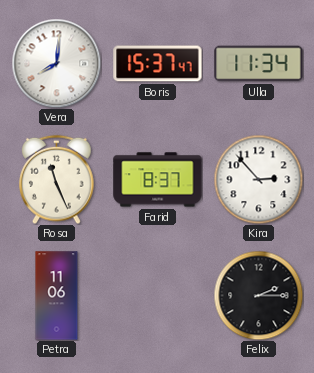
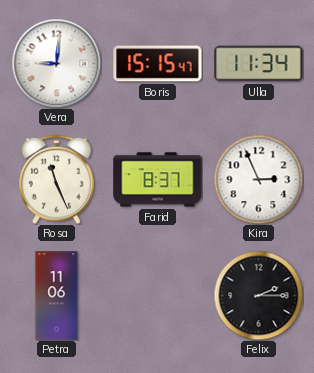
Vera: 8:01 -> 9:01
Boris: 15:37 -> 15:15
Kira: 2:53 -> 2:56
